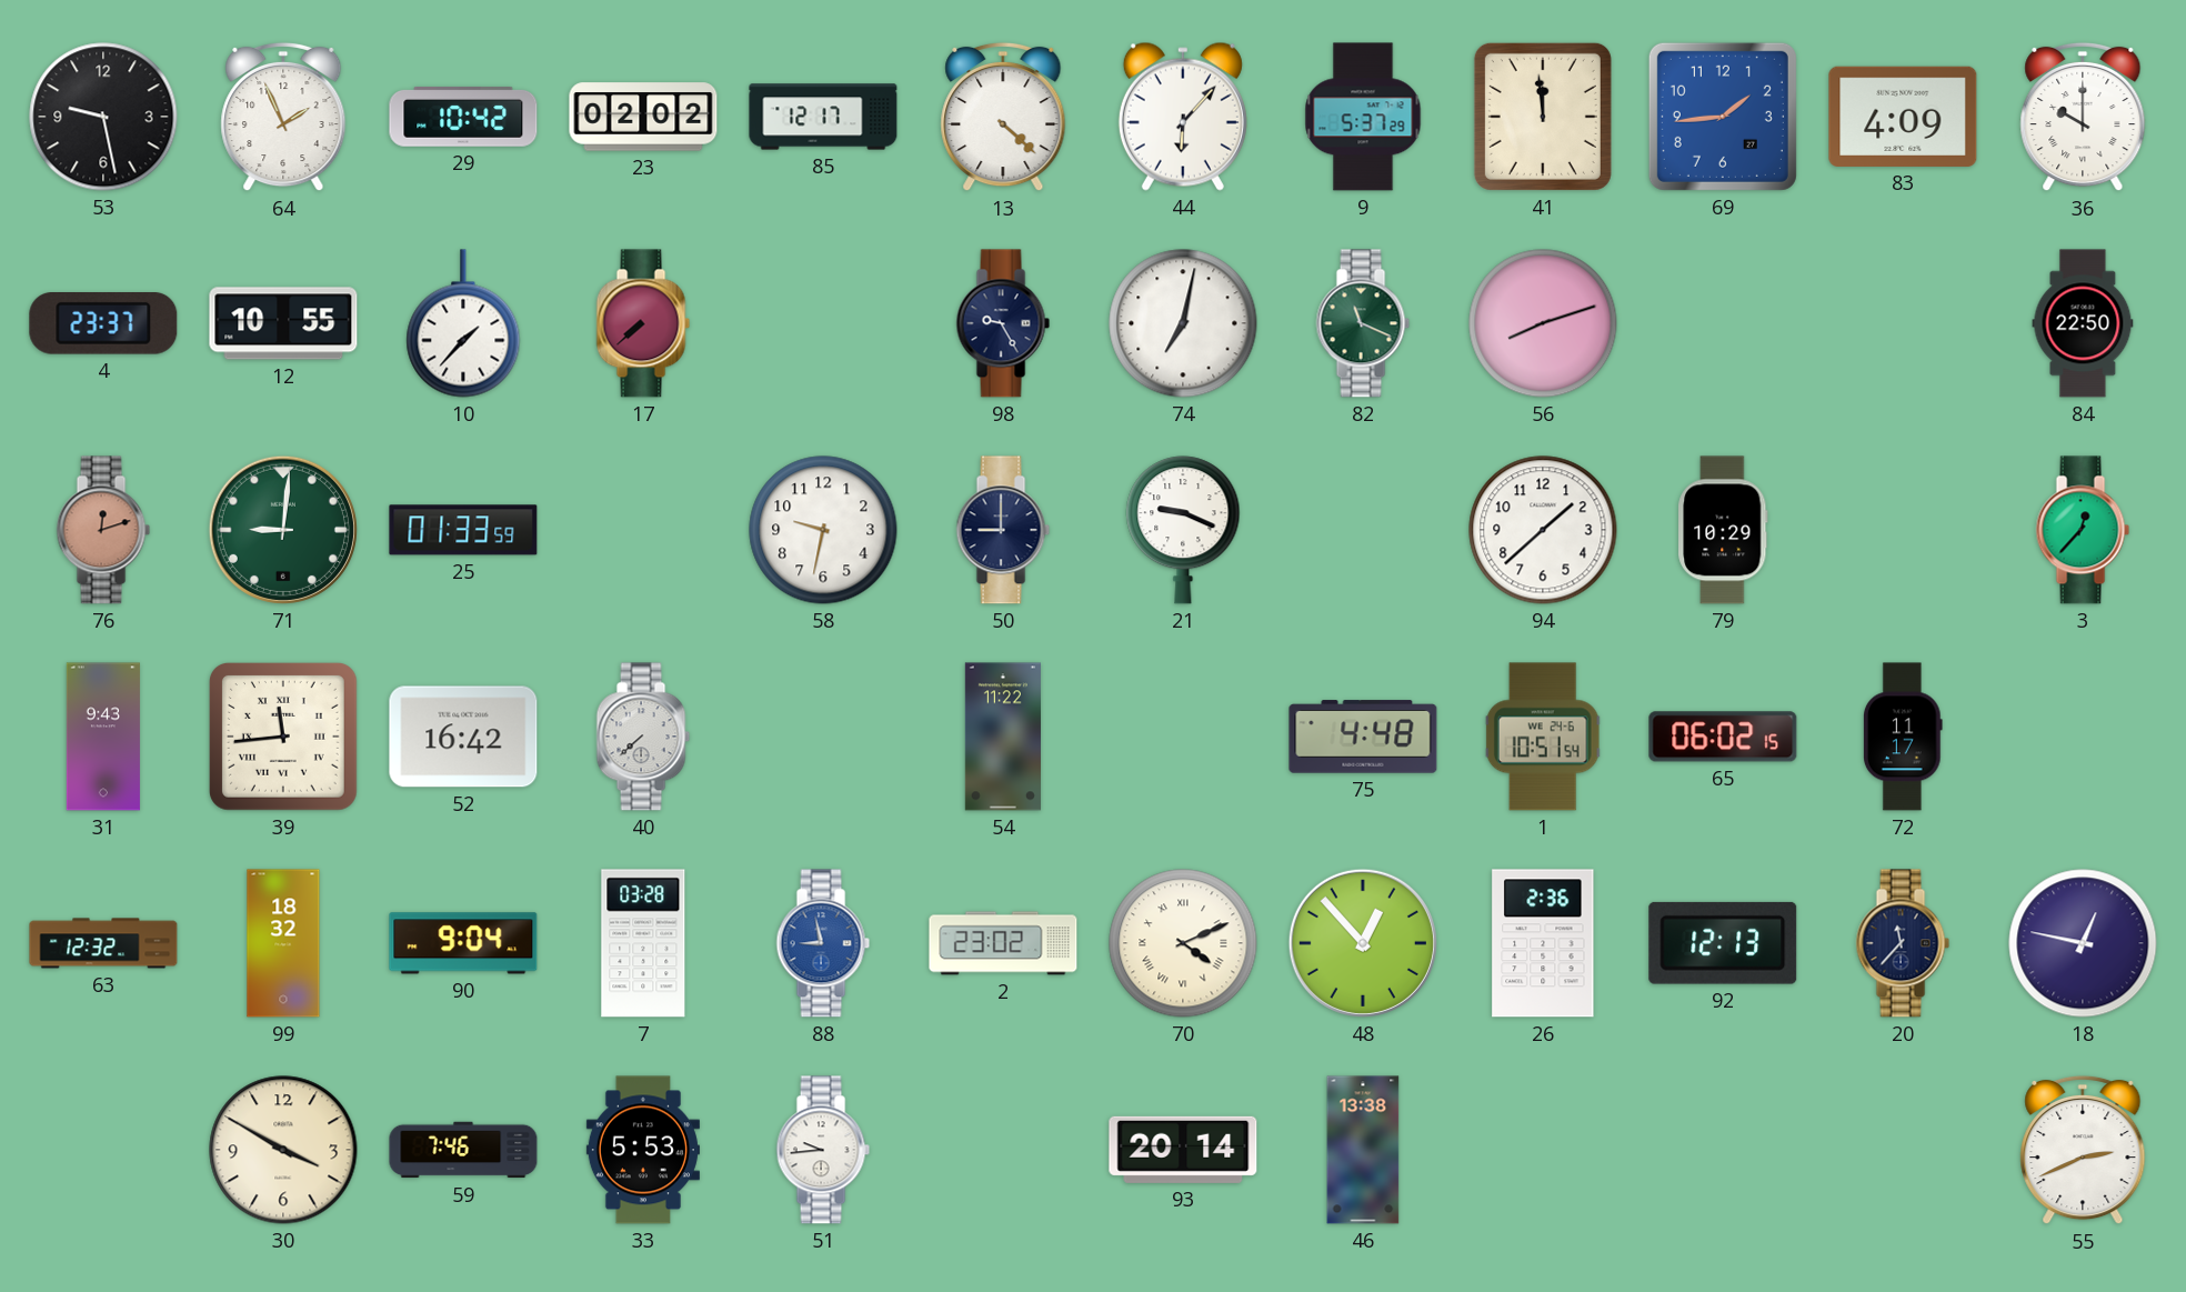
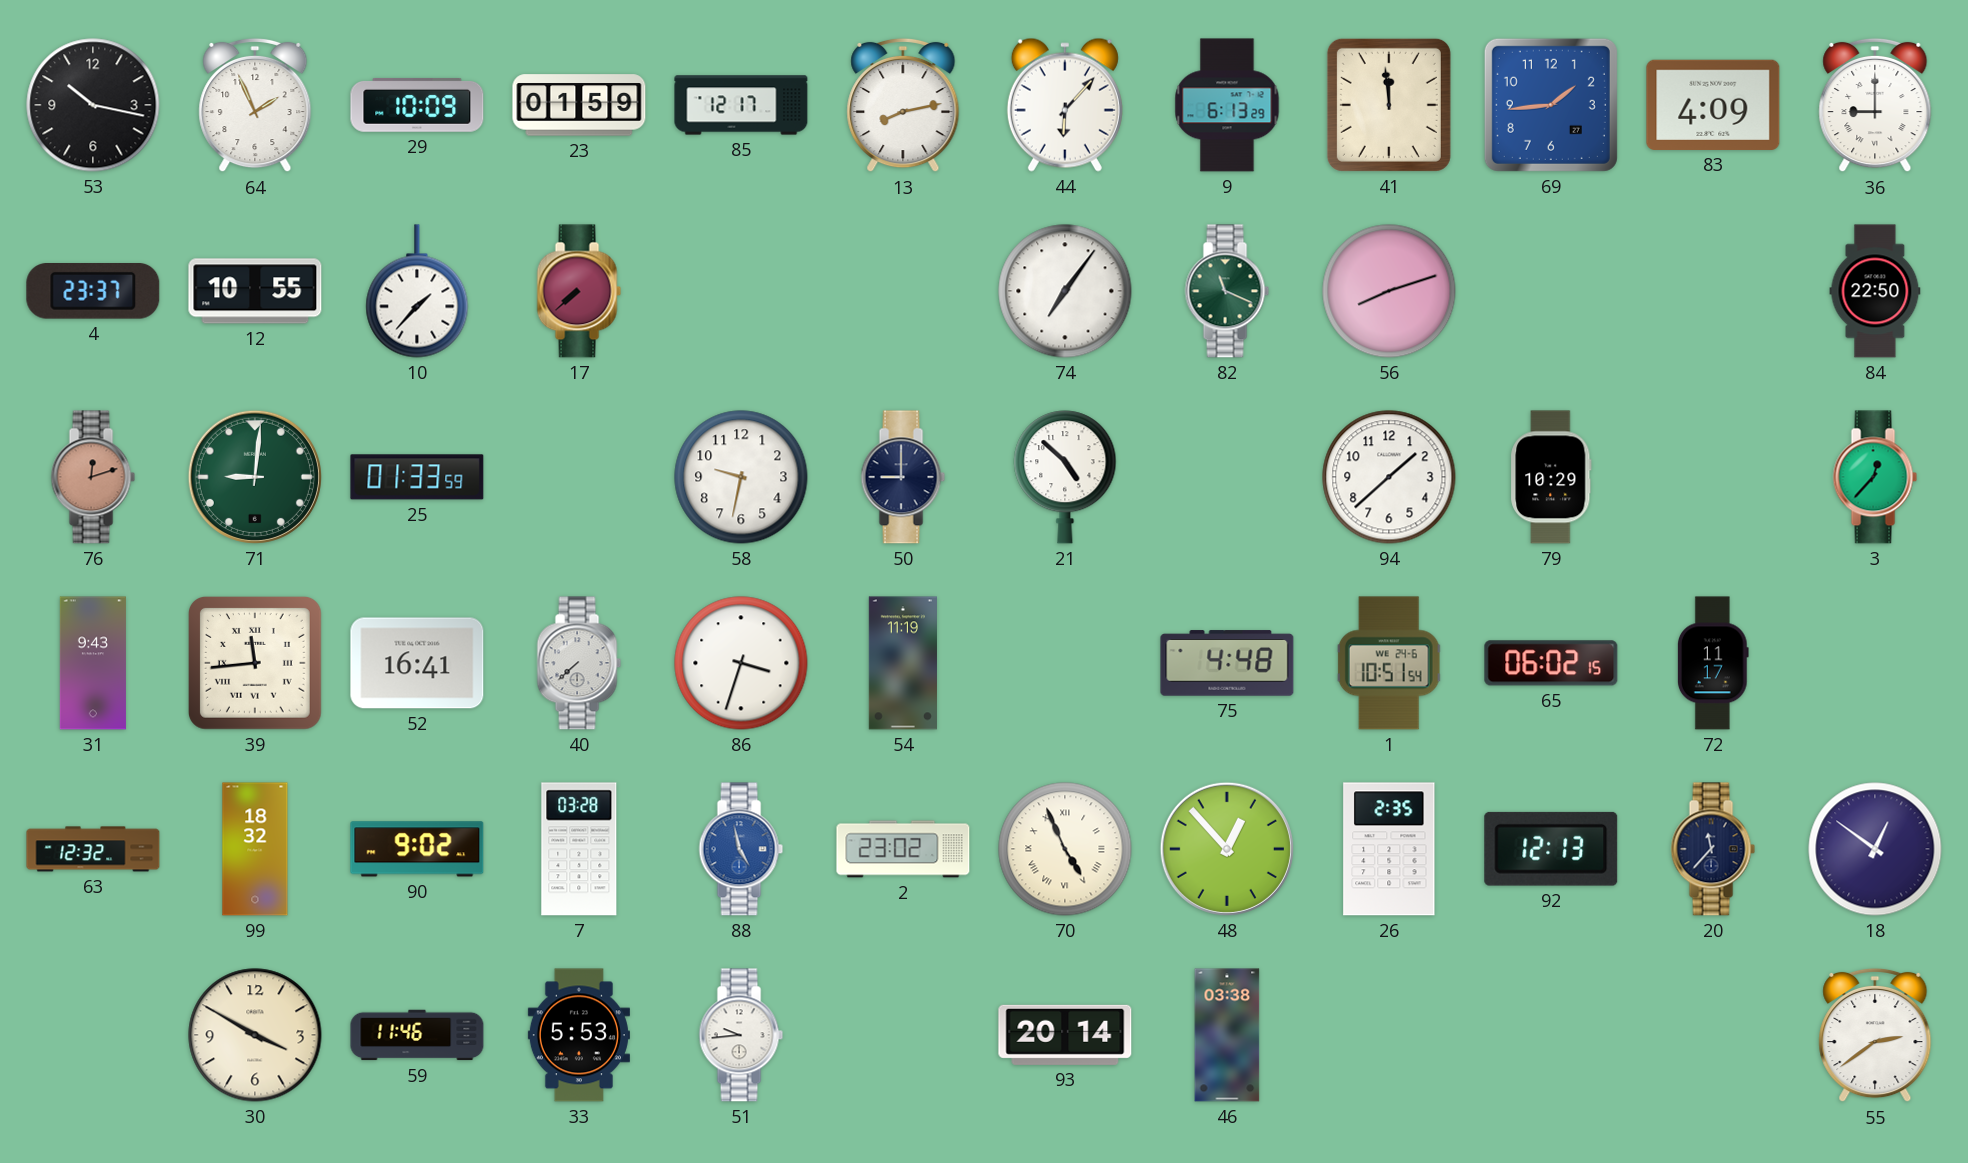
53: 9:28 -> 10:17
29: 10:42 -> 10:09
23: 02:02 -> 01:59
13: 4:22 -> 8:13
9: 5:37 -> 6:13
36: 10:00 -> 9:00
98: 9:25 -> none
74: 7:02 -> 7:06
21: 9:19 -> 4:52
52: 16:42 -> 16:41
86: none -> 3:33
54: 11:22 -> 11:19
90: 9:04 -> 9:02
88: 8:58 -> 4:58
70: 4:11 -> 4:56
26: 2:36 -> 2:35
18: 12:47 -> 12:51
59: 7:46 -> 11:46
46: 13:38 -> 03:38
55: 2:41 -> 2:39
